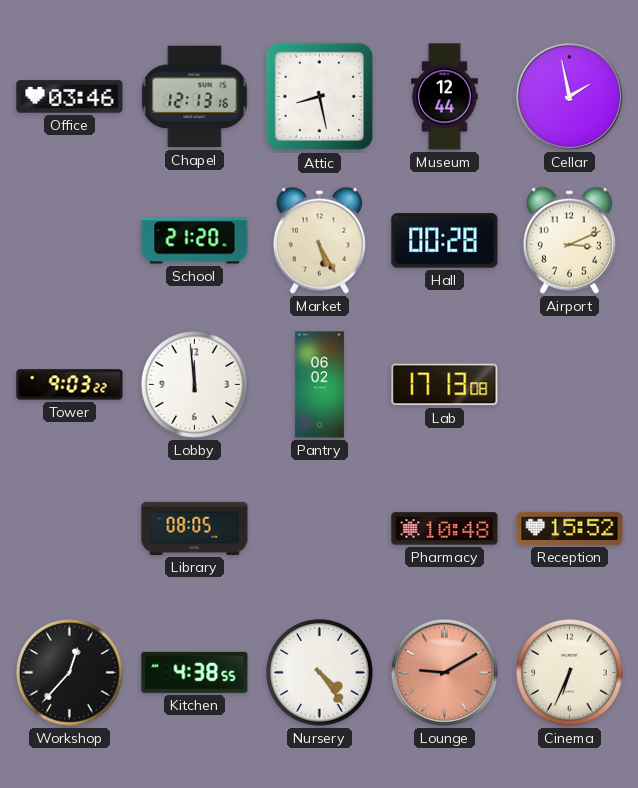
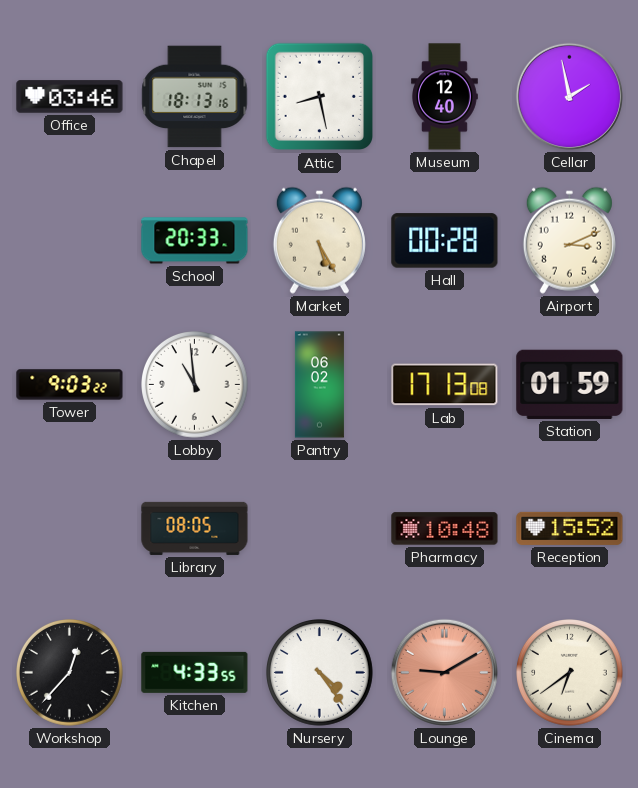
Chapel: 12:13 -> 18:13
Museum: 12:44 -> 12:40
School: 21:20 -> 20:33
Lobby: 11:59 -> 10:59
Station: none -> 01:59
Kitchen: 4:38 -> 4:33
Cinema: 6:34 -> 6:39
